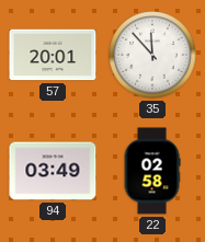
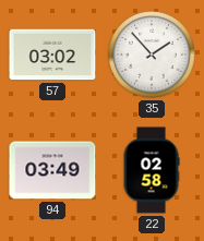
57: 20:01 -> 03:02
35: 11:53 -> 1:53
